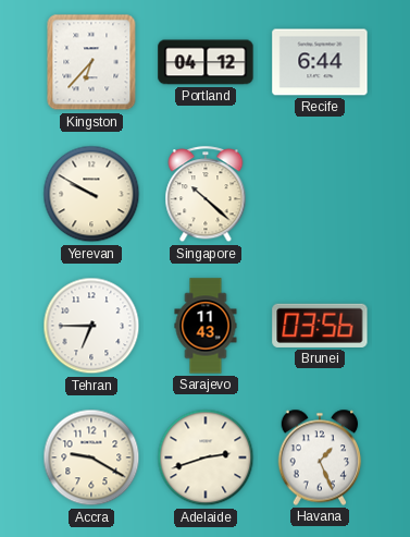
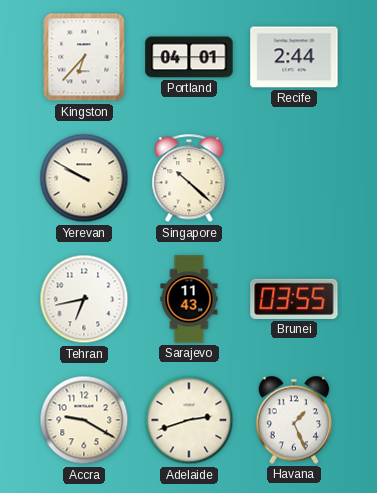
Portland: 04:12 -> 04:01
Recife: 6:44 -> 2:44
Tehran: 6:45 -> 6:43
Brunei: 03:56 -> 03:55
